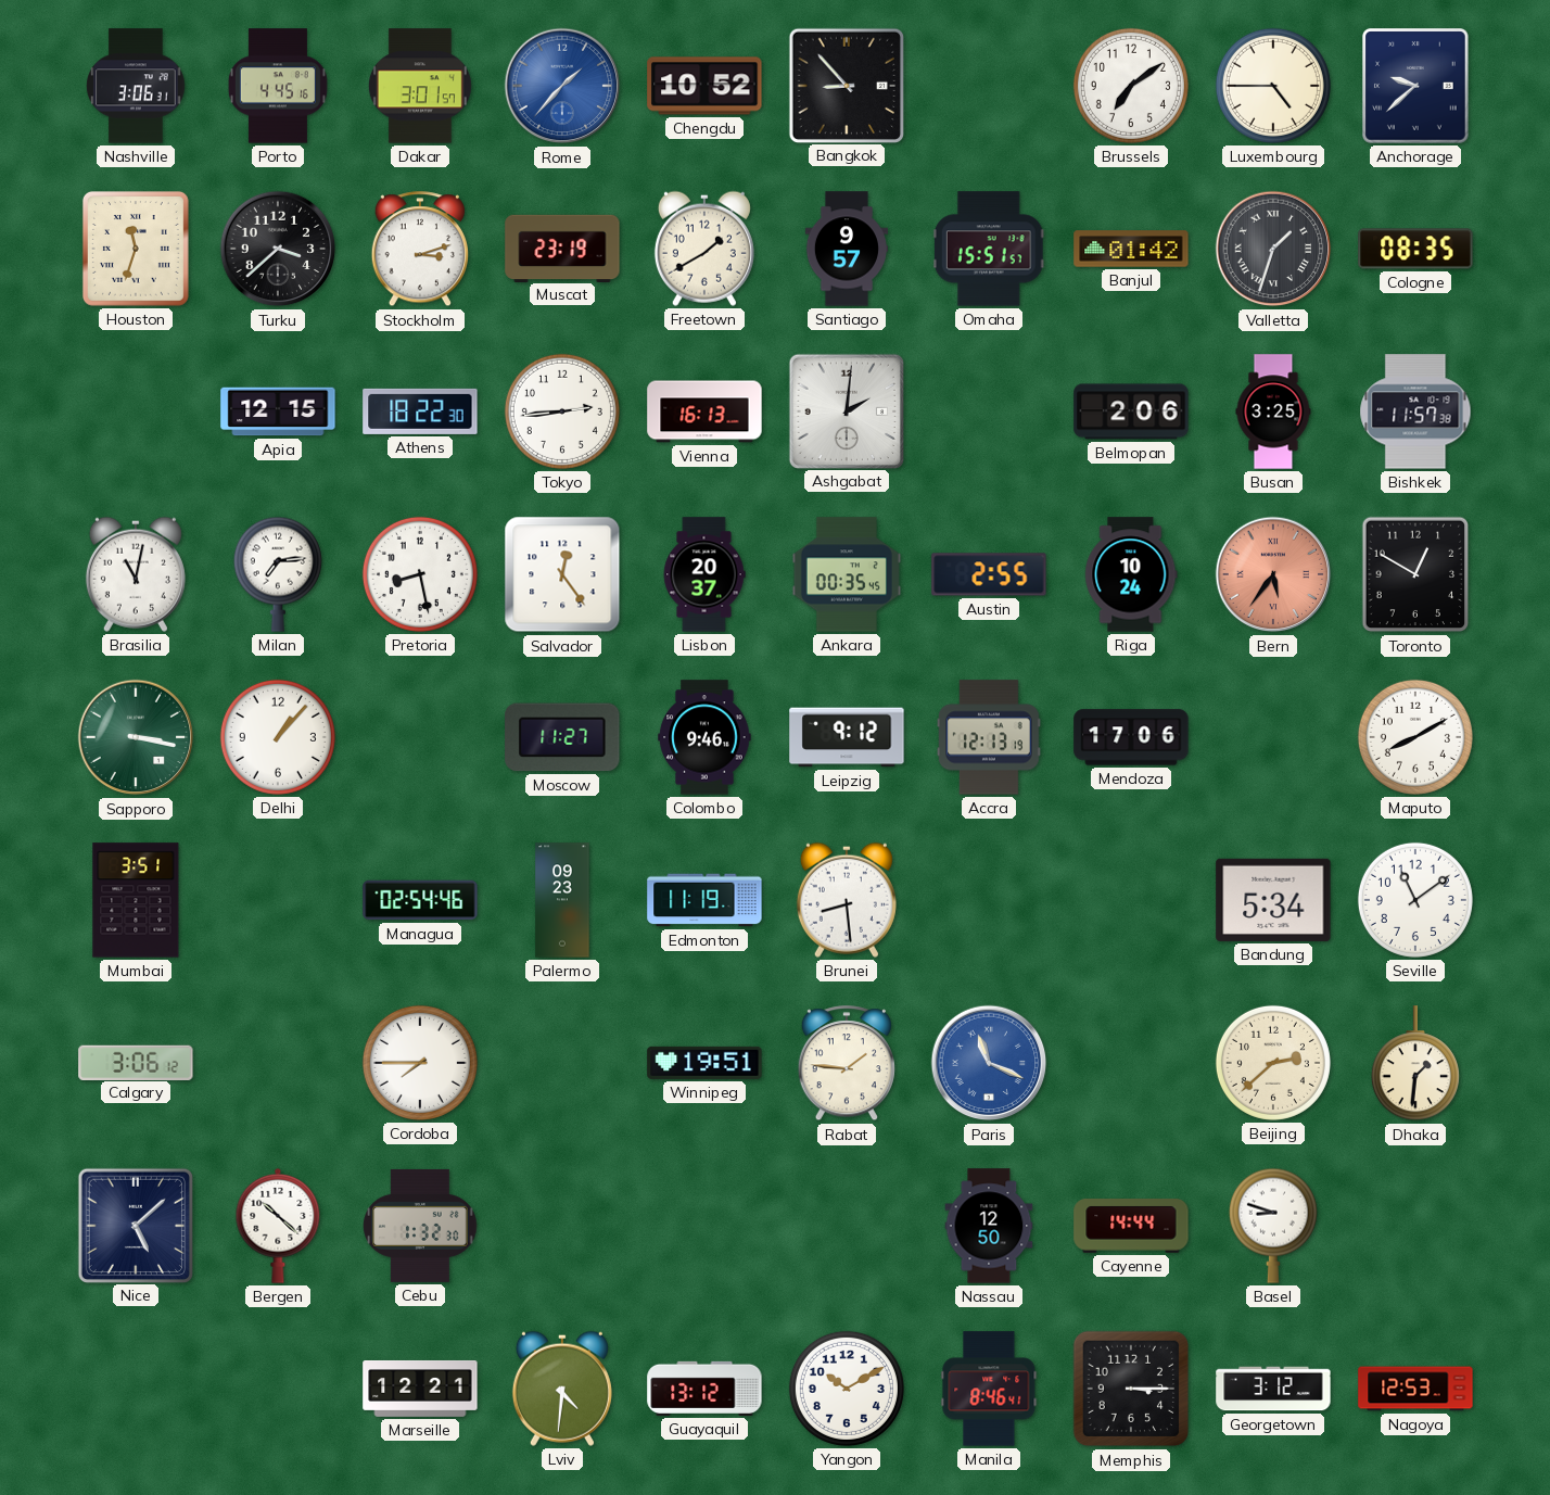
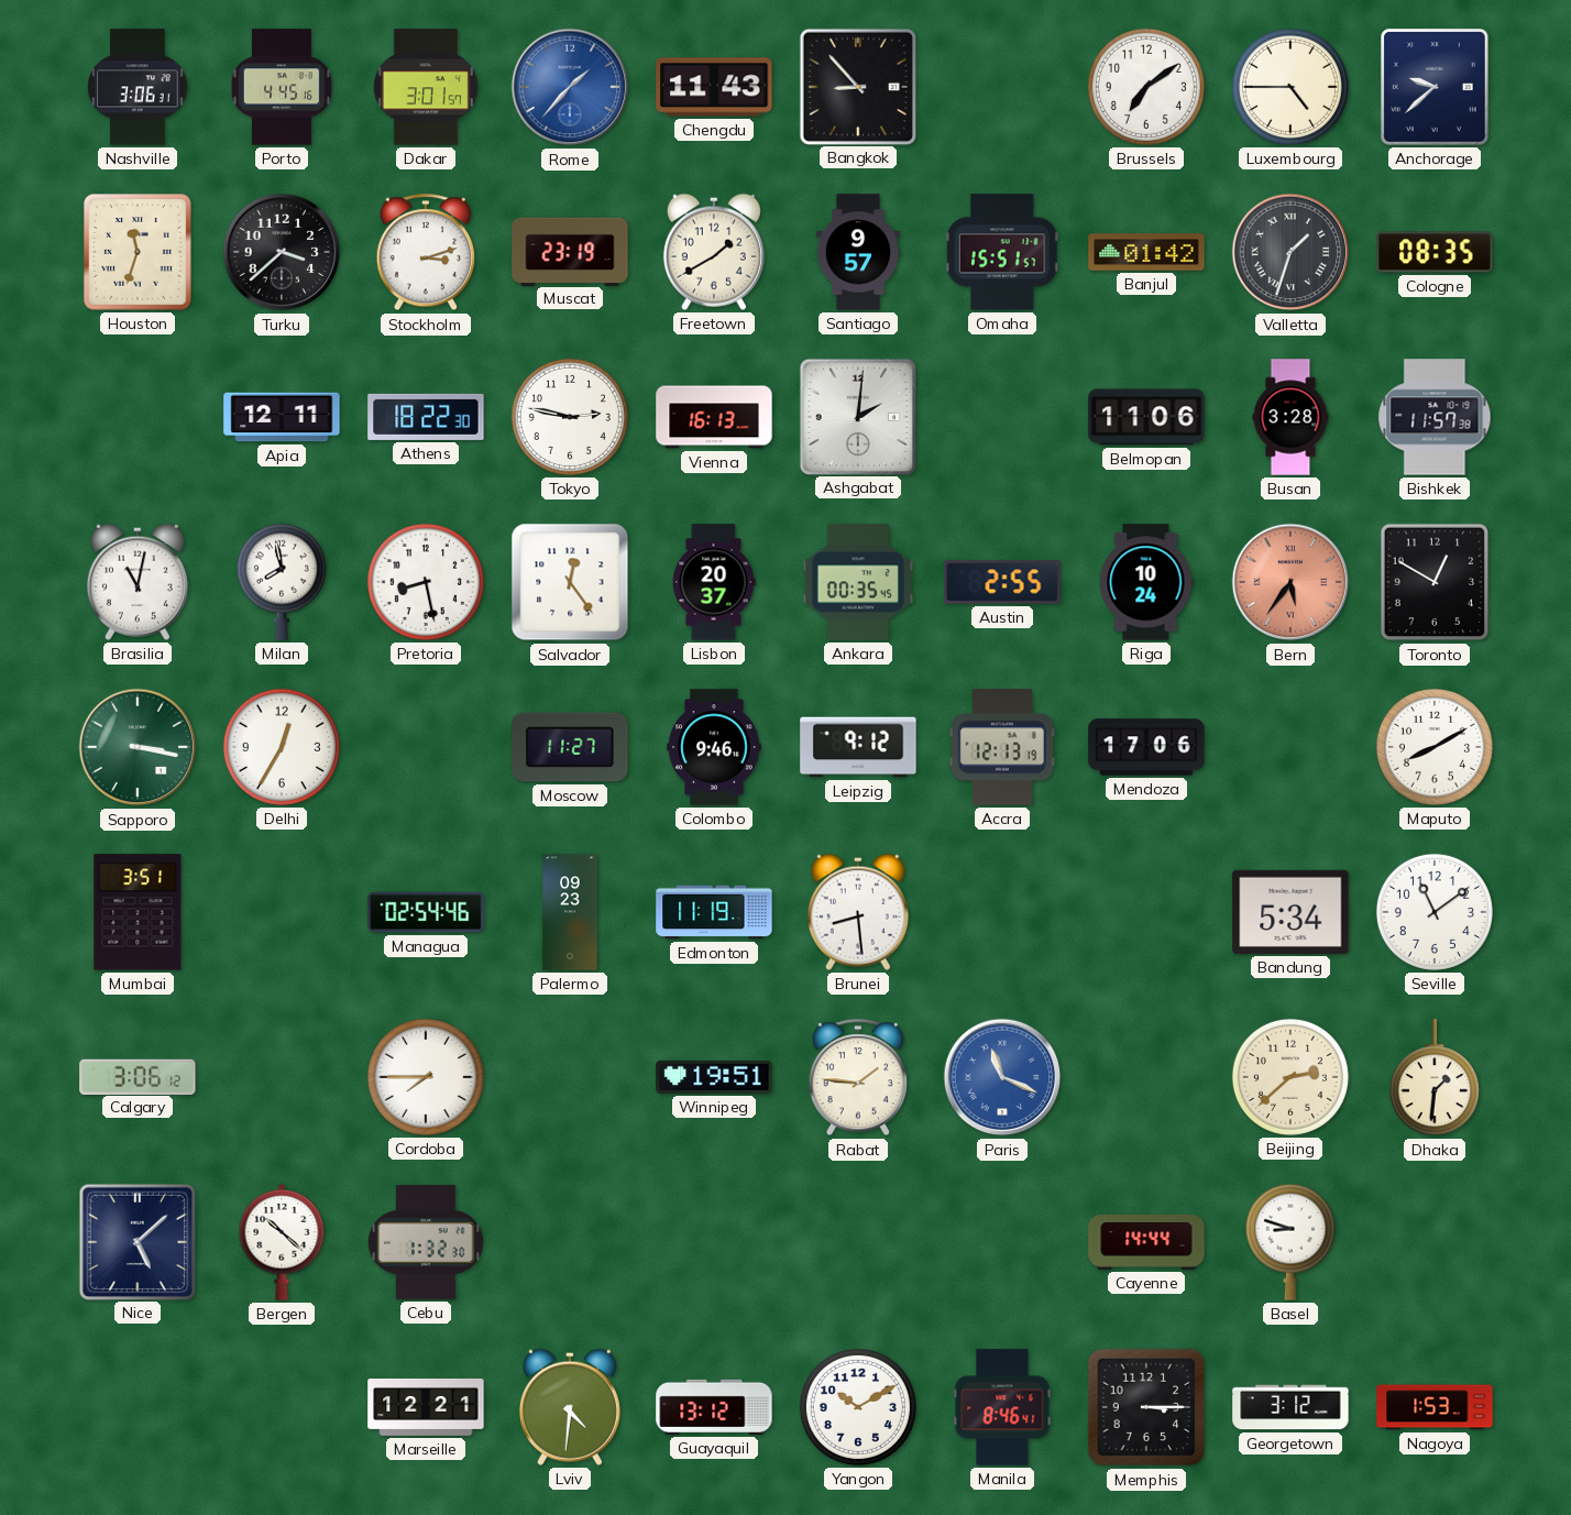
Chengdu: 10:52 -> 11:43
Apia: 12:15 -> 12:11
Tokyo: 2:44 -> 2:47
Belmopan: 2:06 -> 11:06
Busan: 3:25 -> 3:28
Milan: 7:14 -> 7:58
Delhi: 1:07 -> 12:35
Nassau: 12:50 -> none
Nagoya: 12:53 -> 1:53
